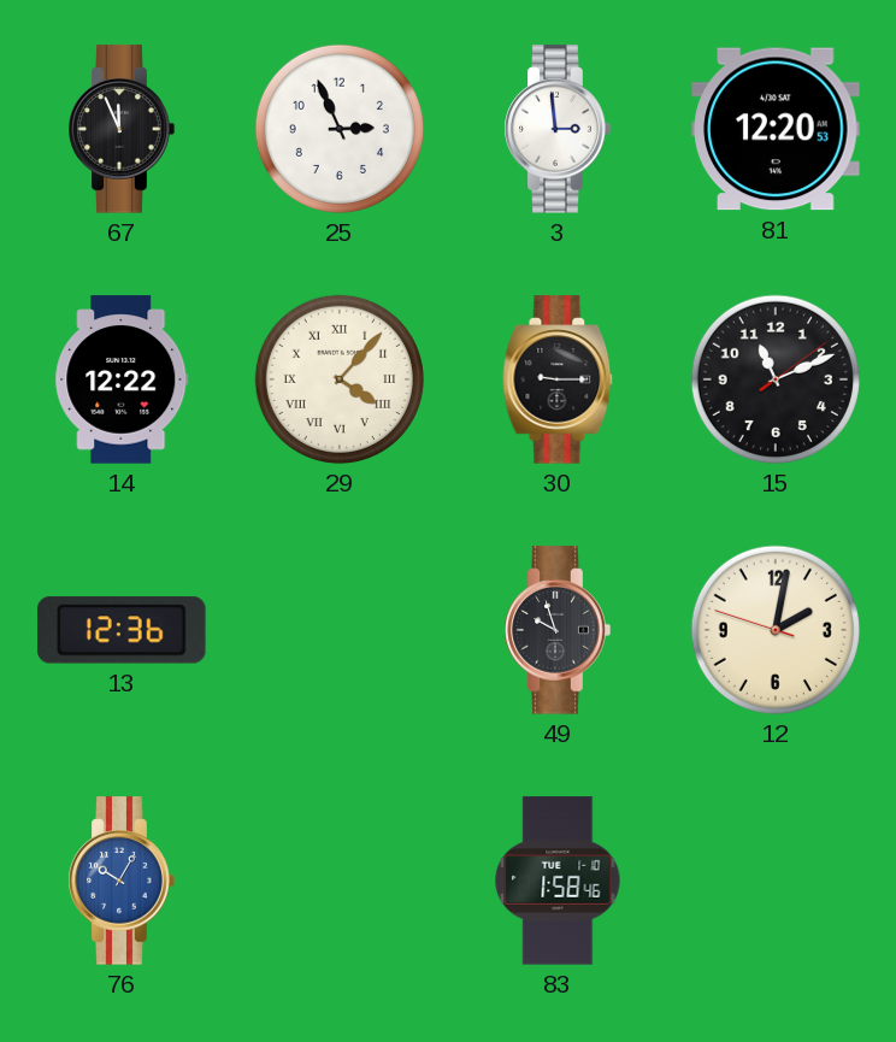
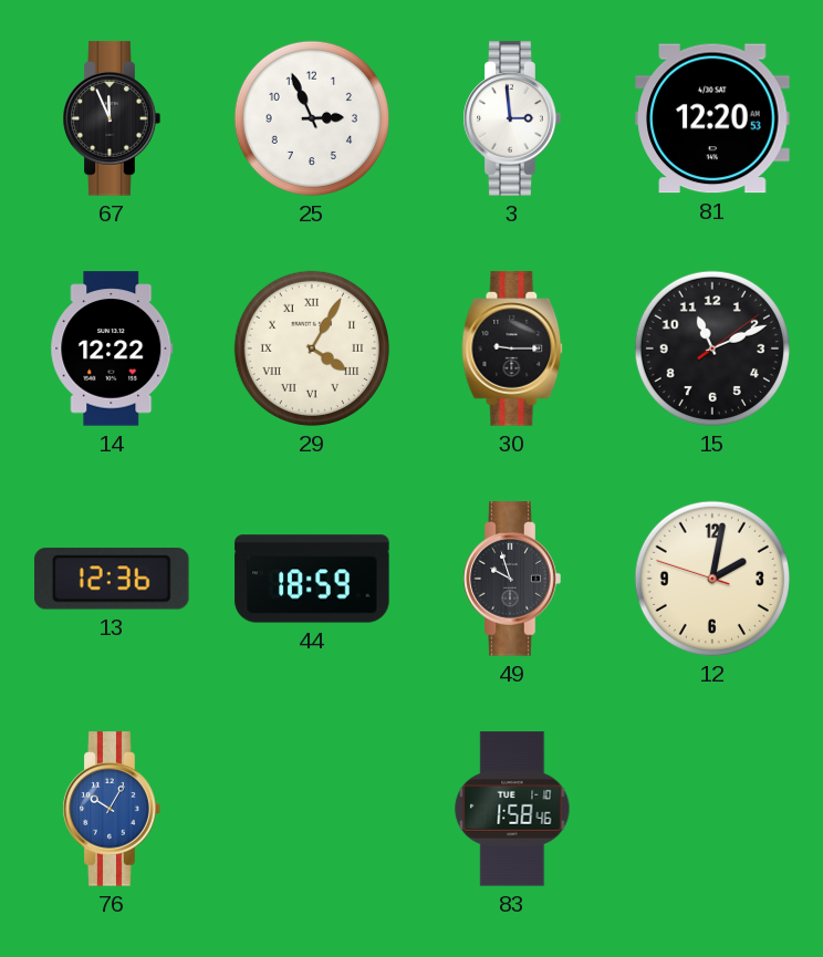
29: 4:07 -> 4:05
44: none -> 18:59
